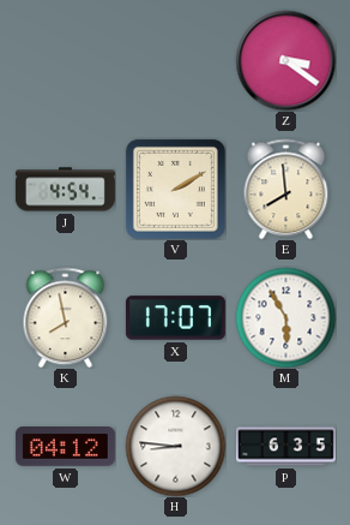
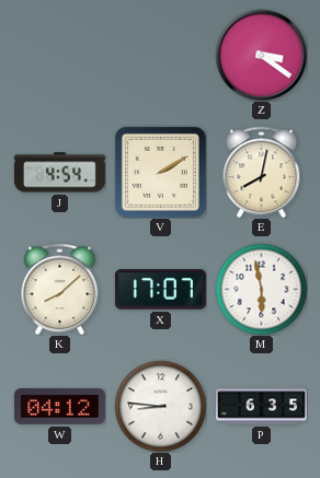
E: 7:59 -> 8:02
K: 7:58 -> 8:08
M: 5:55 -> 5:58
